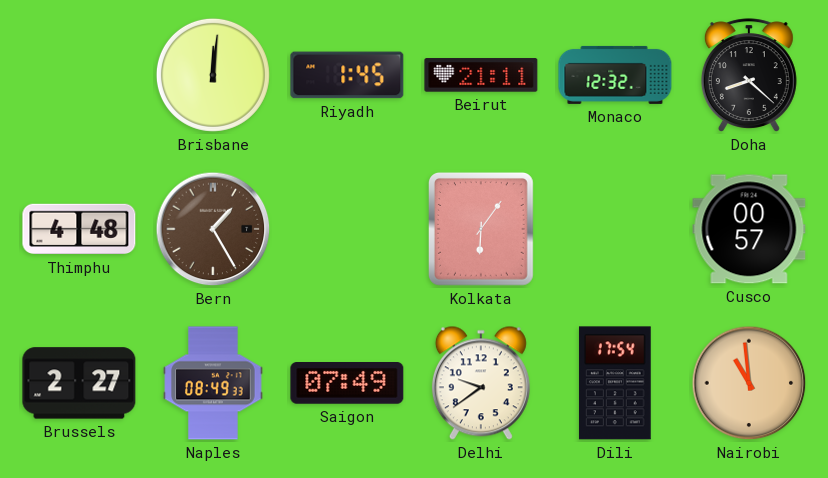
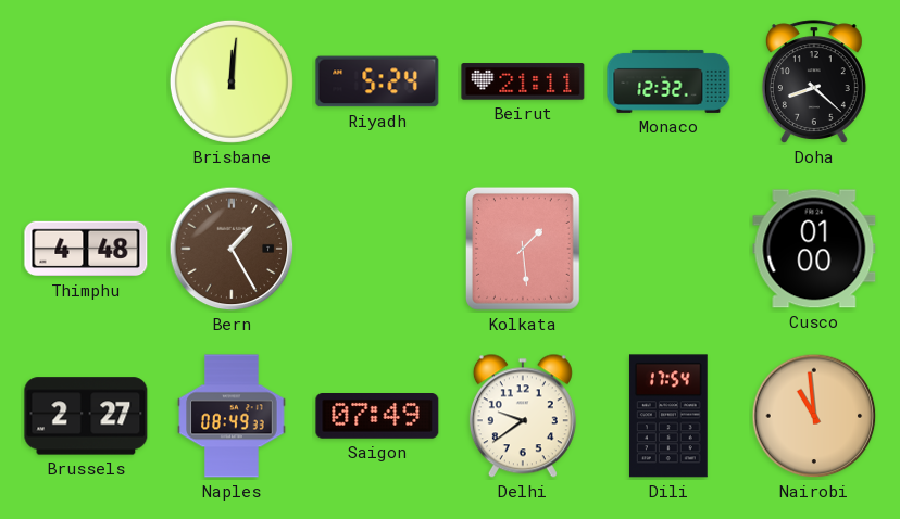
Riyadh: 1:45 -> 5:24
Kolkata: 6:06 -> 1:29
Cusco: 00:57 -> 01:00
